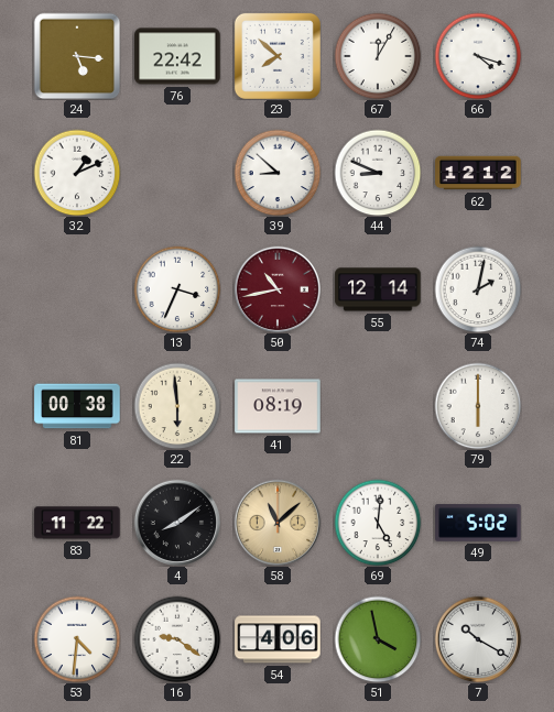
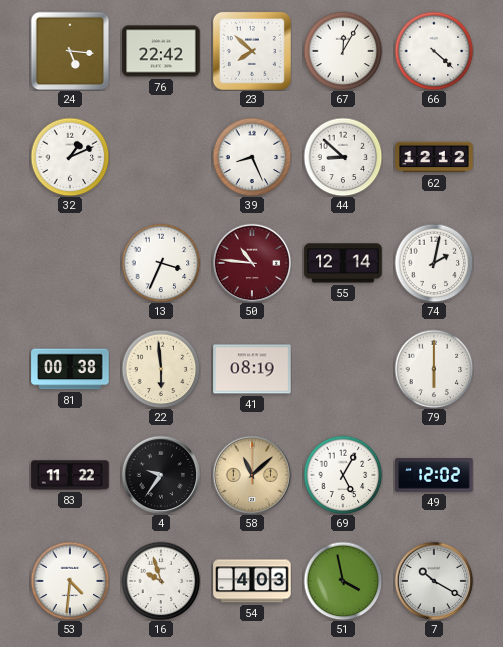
66: 4:18 -> 4:22
39: 8:52 -> 8:26
44: 8:49 -> 8:52
50: 10:43 -> 10:46
4: 8:09 -> 9:36
69: 5:01 -> 5:05
49: 5:02 -> 12:02
16: 9:21 -> 9:57
54: 4:06 -> 4:03
